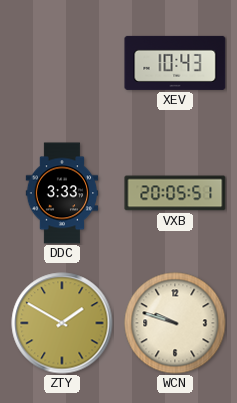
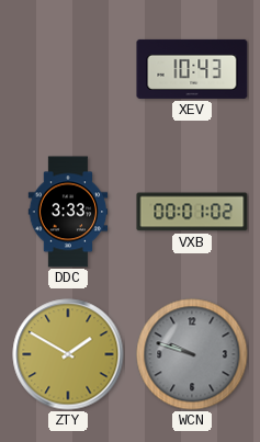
VXB: 20:05 -> 00:01
WCN dial: cream -> grey
